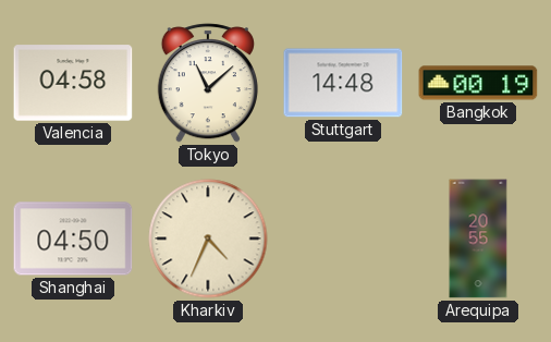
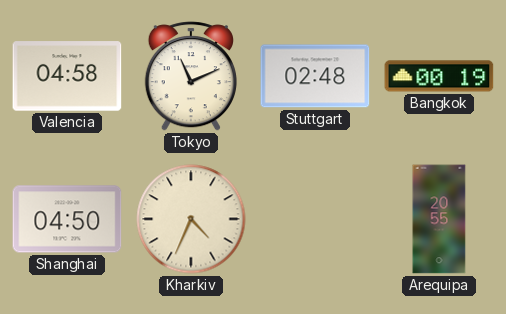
Tokyo: 11:08 -> 11:11
Stuttgart: 14:48 -> 02:48
